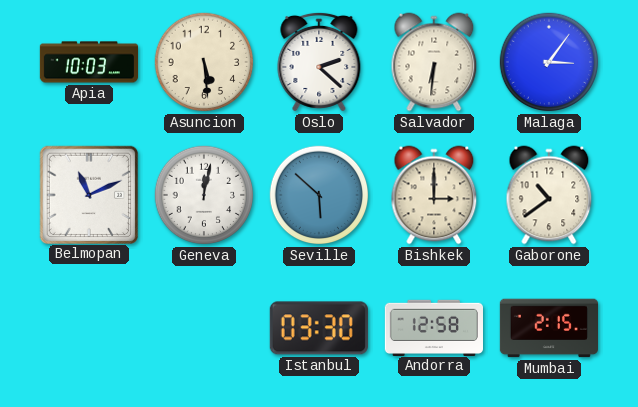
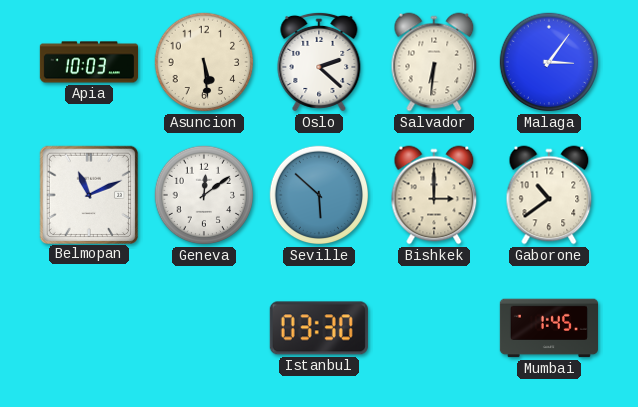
Geneva: 12:02 -> 12:09
Andorra: 12:58 -> none
Mumbai: 2:15 -> 1:45
